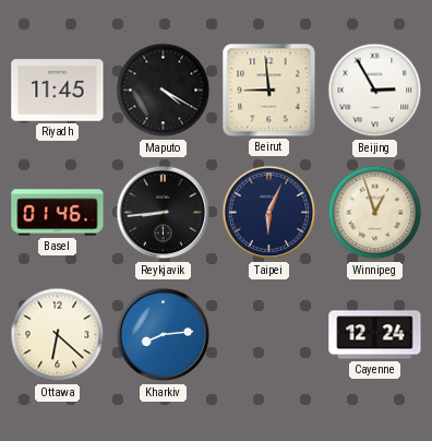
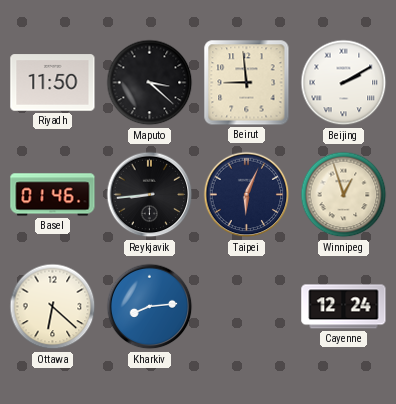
Riyadh: 11:45 -> 11:50
Maputo: 4:20 -> 3:22
Beijing: 2:55 -> 2:10
